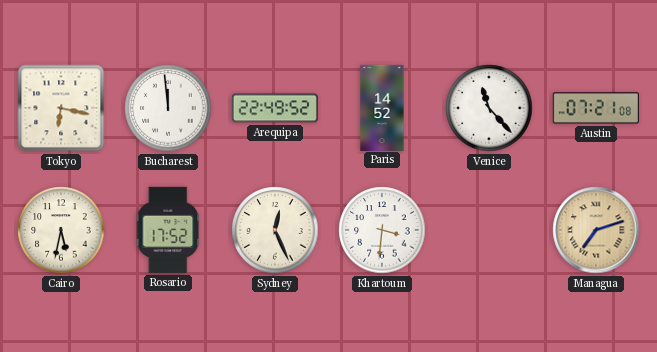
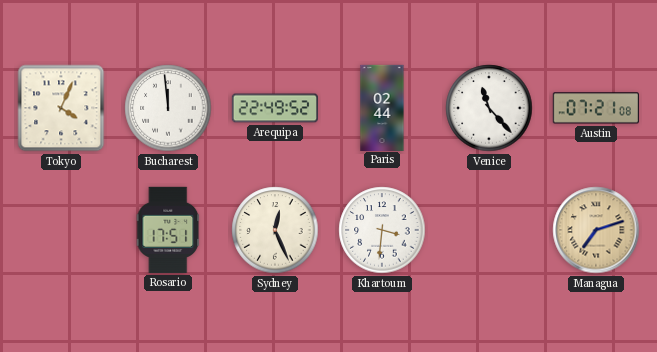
Tokyo: 6:17 -> 4:04
Paris: 14:52 -> 02:44
Cairo: 5:32 -> none
Rosario: 17:52 -> 17:51
